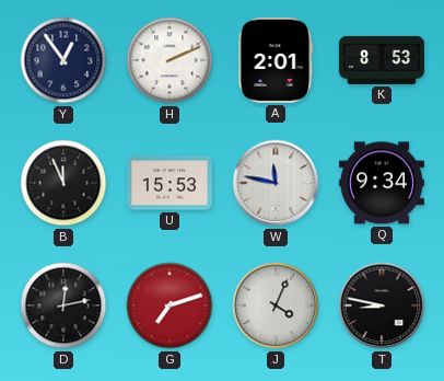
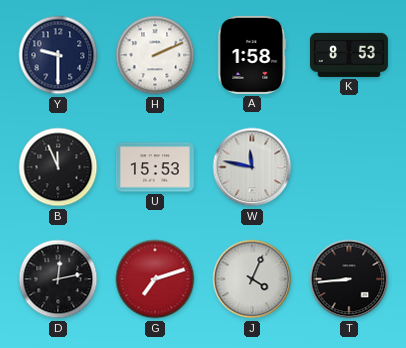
Y: 12:54 -> 9:30
A: 2:01 -> 1:58
Q: 9:34 -> none
T: 8:47 -> 8:44
